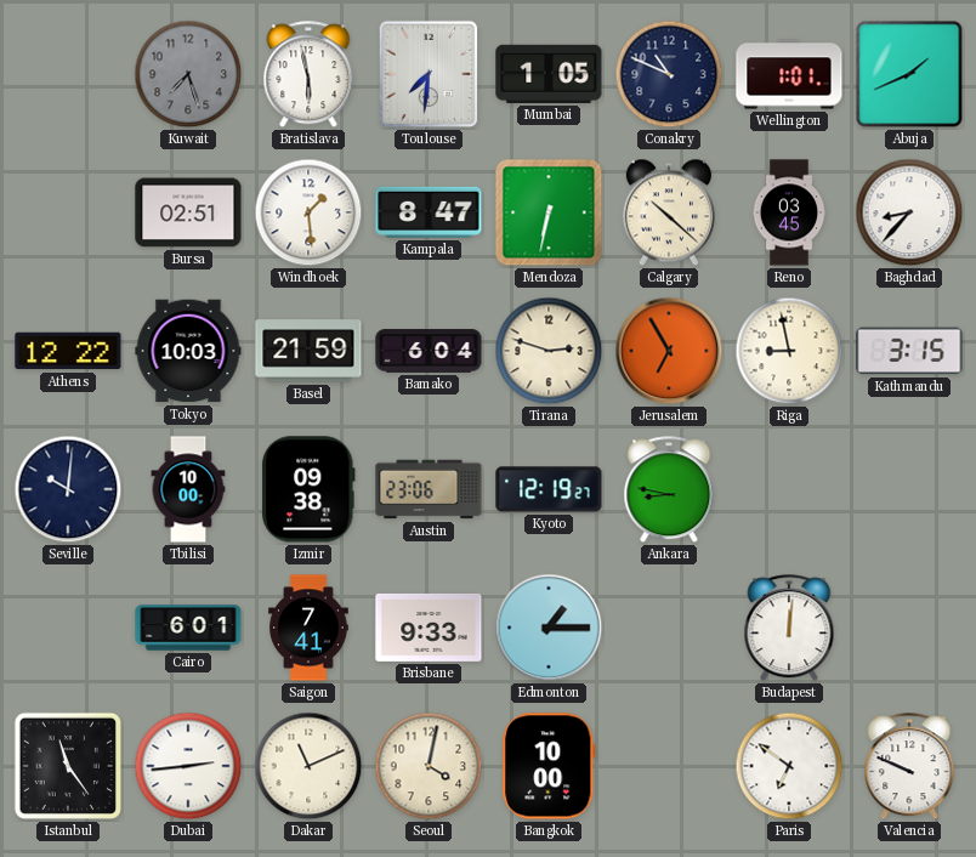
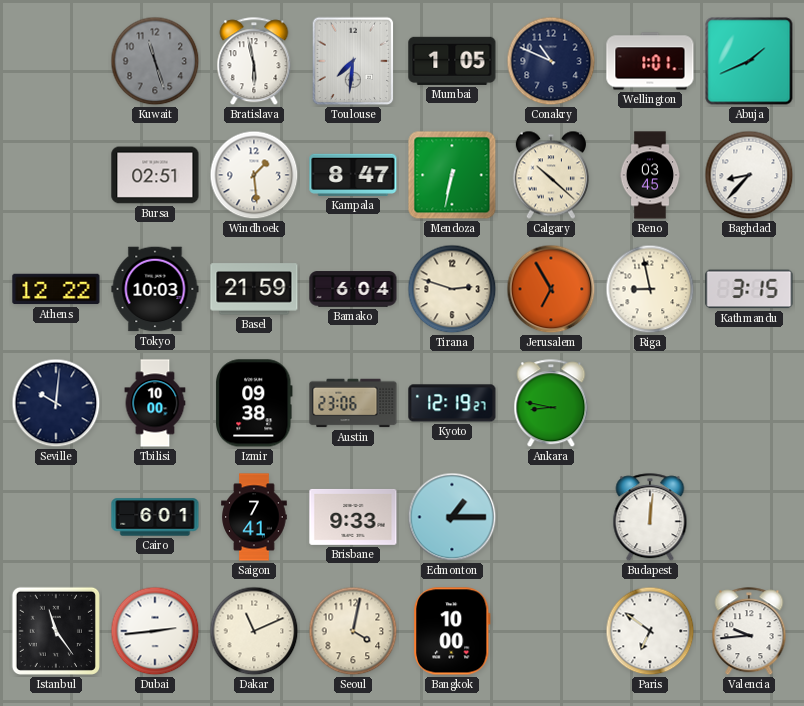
Kuwait: 7:27 -> 11:27
Valencia: 9:49 -> 9:44
